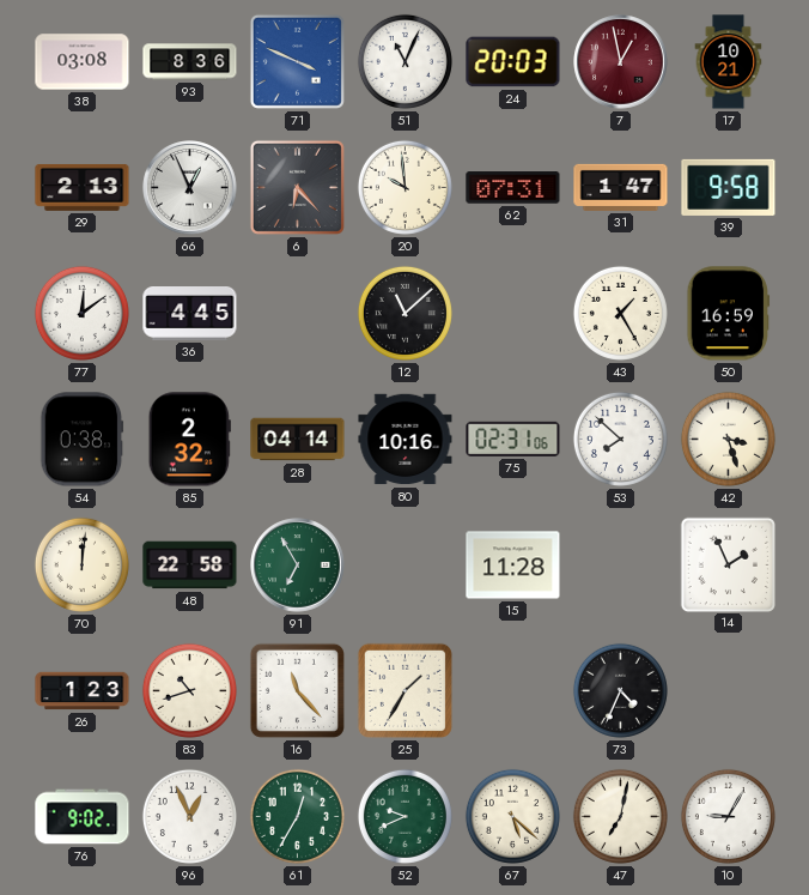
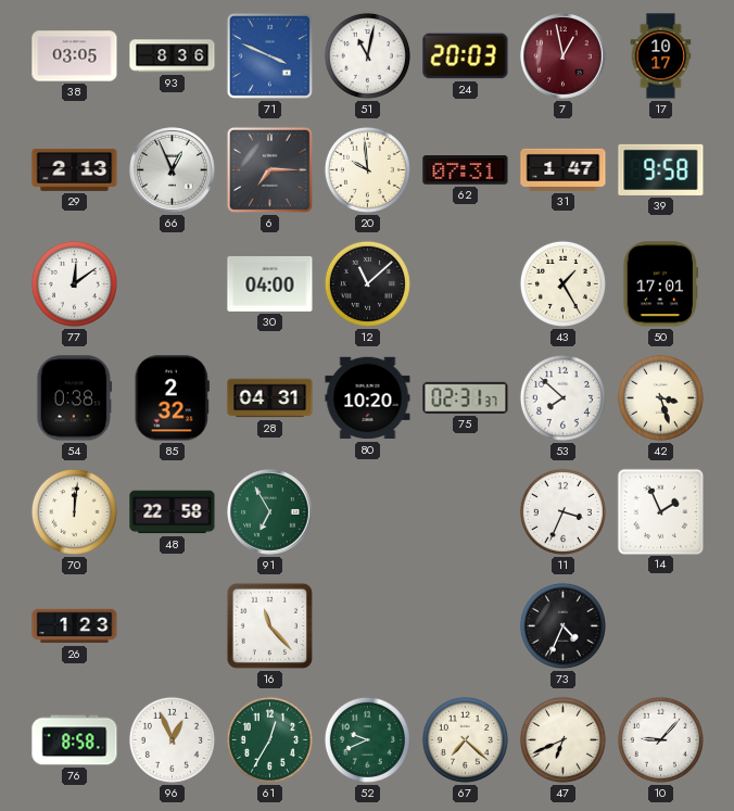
38: 03:08 -> 03:05
51: 11:04 -> 11:02
17: 10:21 -> 10:17
6: 6:23 -> 7:15
36: 4:45 -> none
30: none -> 04:00
50: 16:59 -> 17:01
28: 04:14 -> 04:31
80: 10:16 -> 10:20
75: 02:31:06 -> 02:31:37
15: 11:28 -> none
11: none -> 3:34
83: 10:42 -> none
25: 1:35 -> none
76: 9:02 -> 8:58
67: 5:22 -> 7:22
47: 7:02 -> 6:41
10: 9:05 -> 9:07
